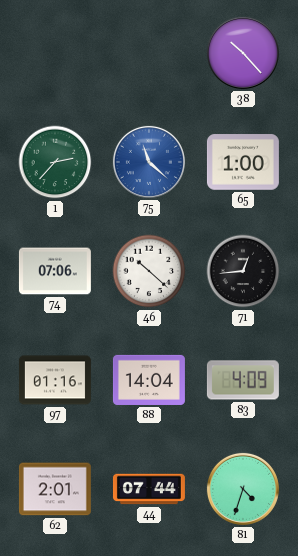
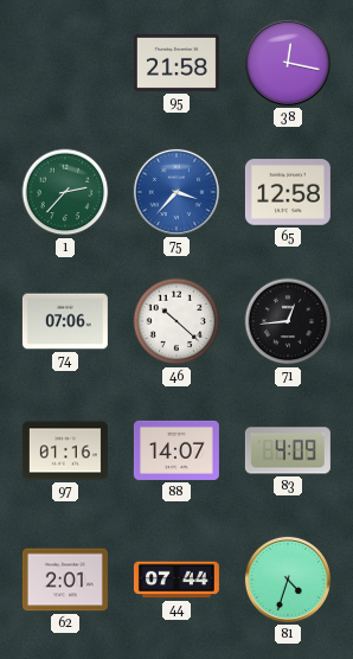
95: none -> 21:58
38: 10:23 -> 12:17
75: 11:22 -> 3:37
65: 1:00 -> 12:58
88: 14:04 -> 14:07
